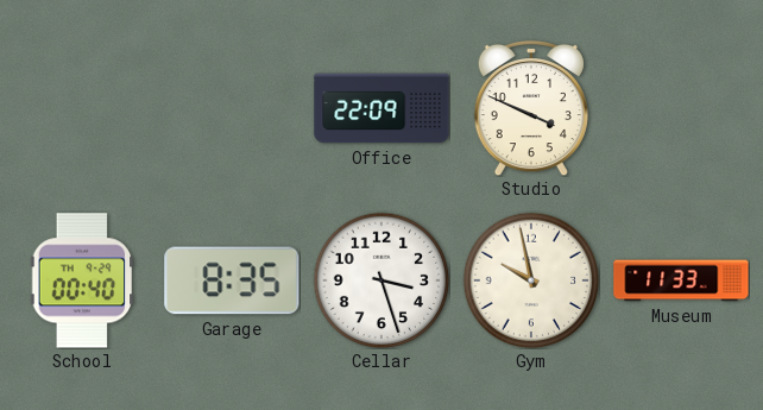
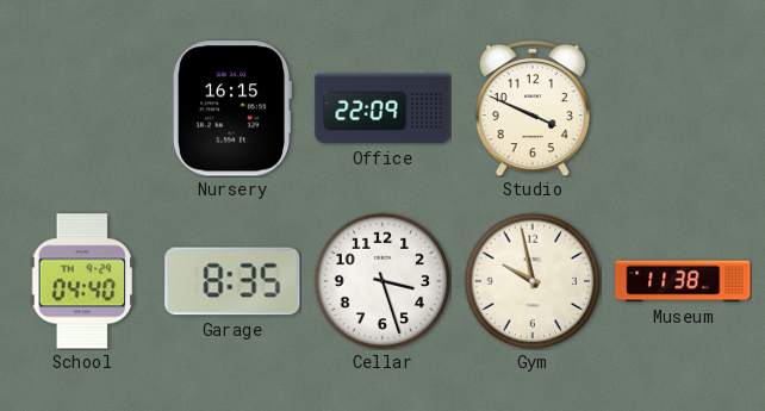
Nursery: none -> 16:15
School: 00:40 -> 04:40
Museum: 11:33 -> 11:38
